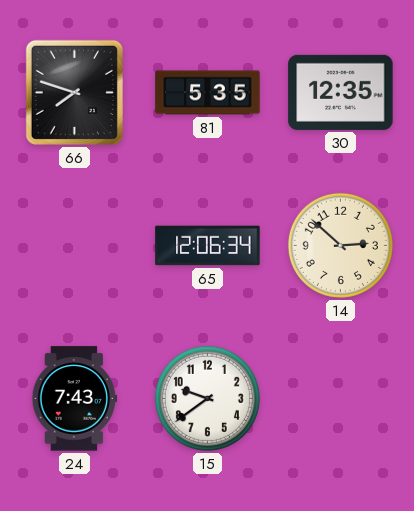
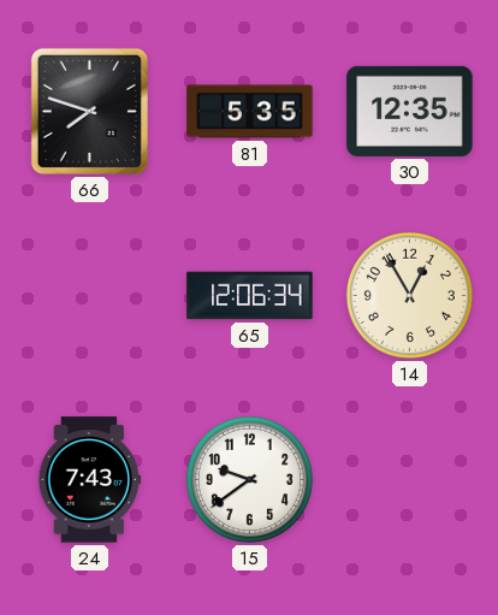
14: 2:52 -> 12:55
